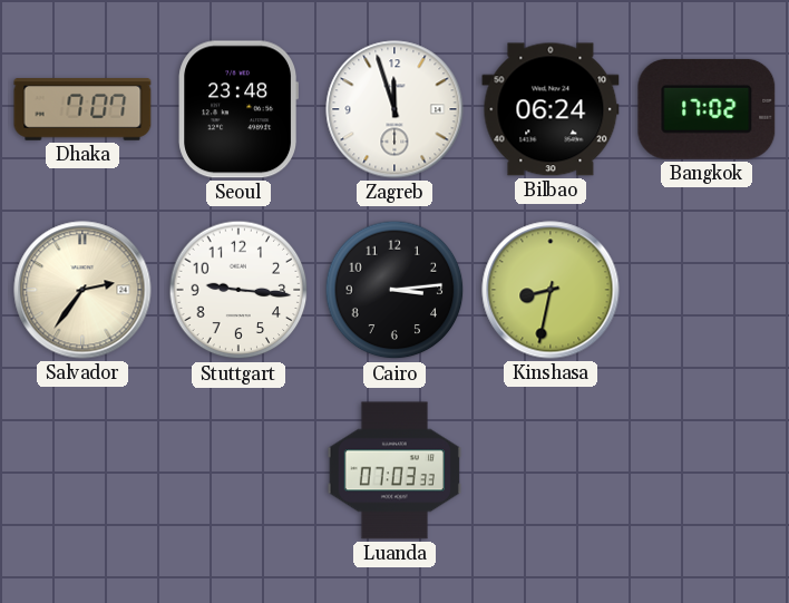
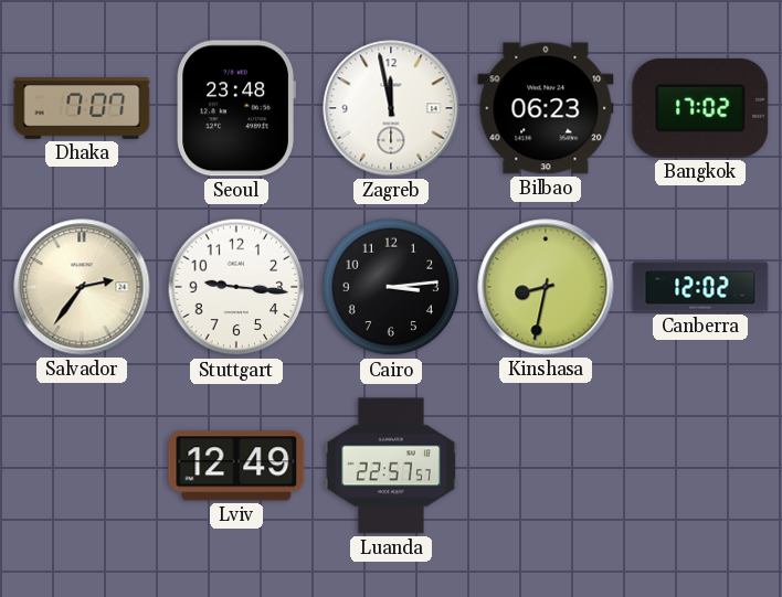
Zagreb: 11:57 -> 11:58
Bilbao: 06:24 -> 06:23
Canberra: none -> 12:02
Lviv: none -> 12:49
Luanda: 07:03 -> 22:57
